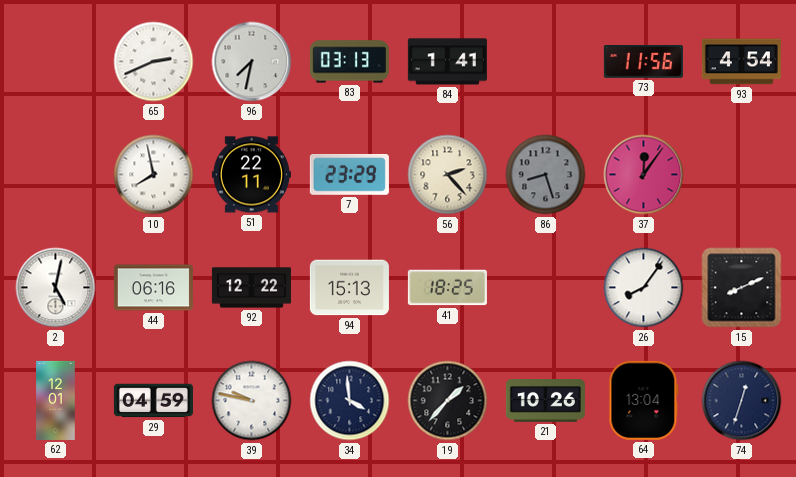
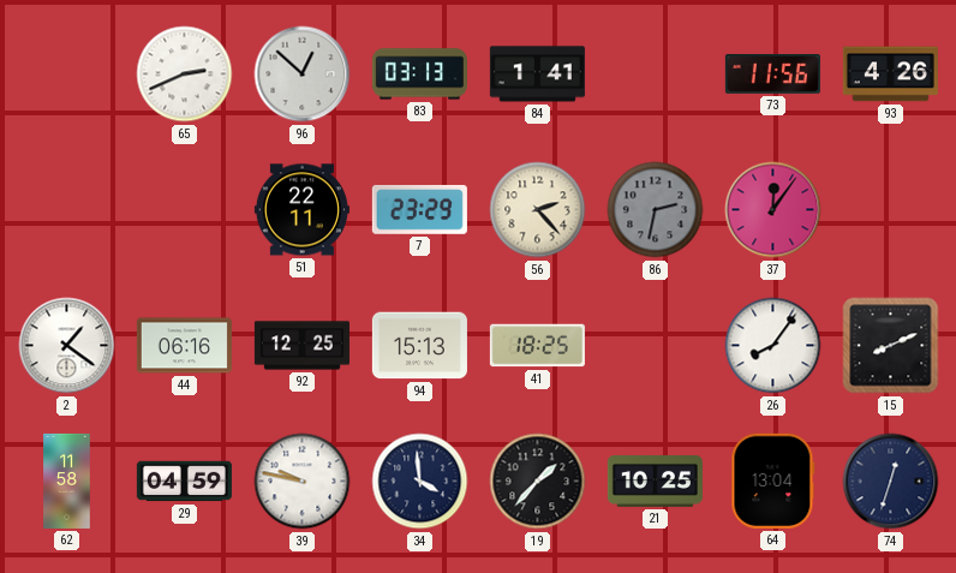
96: 7:32 -> 12:52
93: 4:54 -> 4:26
10: 7:58 -> none
86: 8:27 -> 2:32
2: 5:02 -> 1:21
92: 12:22 -> 12:25
62: 12:01 -> 11:58
21: 10:26 -> 10:25
